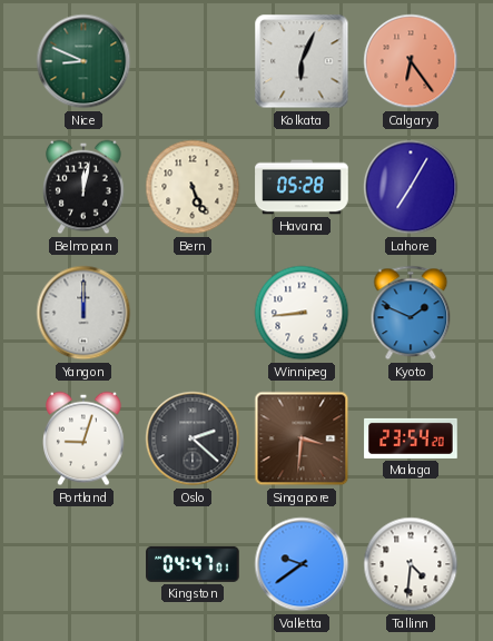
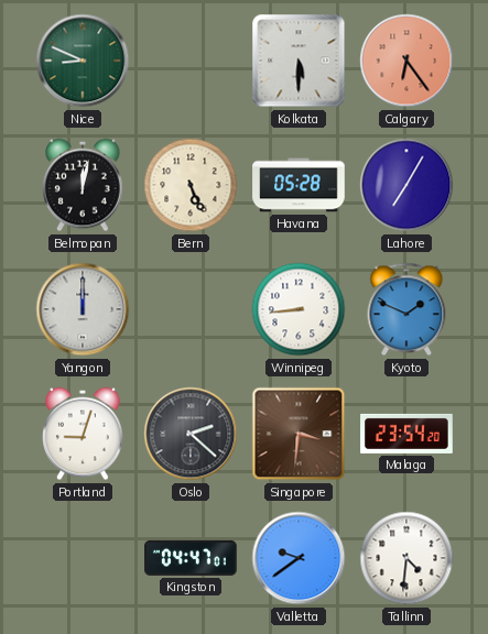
Kolkata: 6:04 -> 5:30
